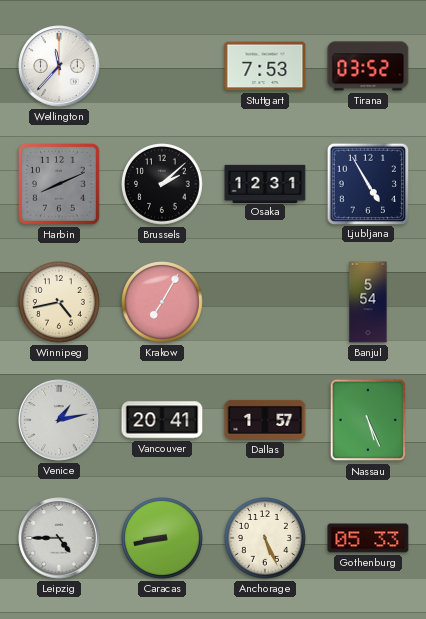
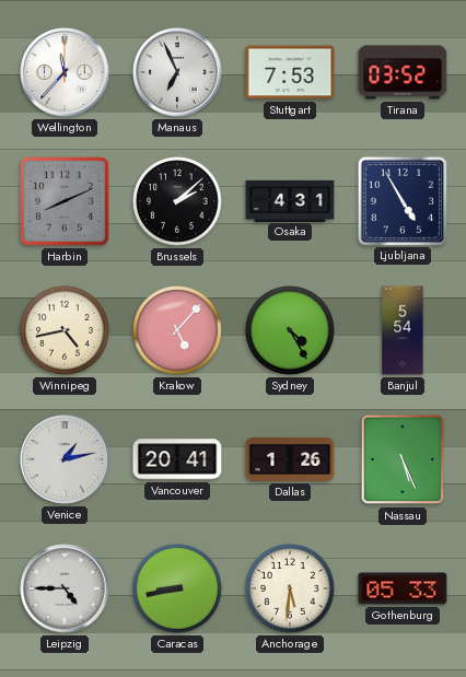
Manaus: none -> 6:56
Osaka: 12:31 -> 4:31
Krakow: 7:05 -> 5:07
Sydney: none -> 4:25
Dallas: 1:57 -> 1:26
Anchorage: 5:26 -> 5:31
